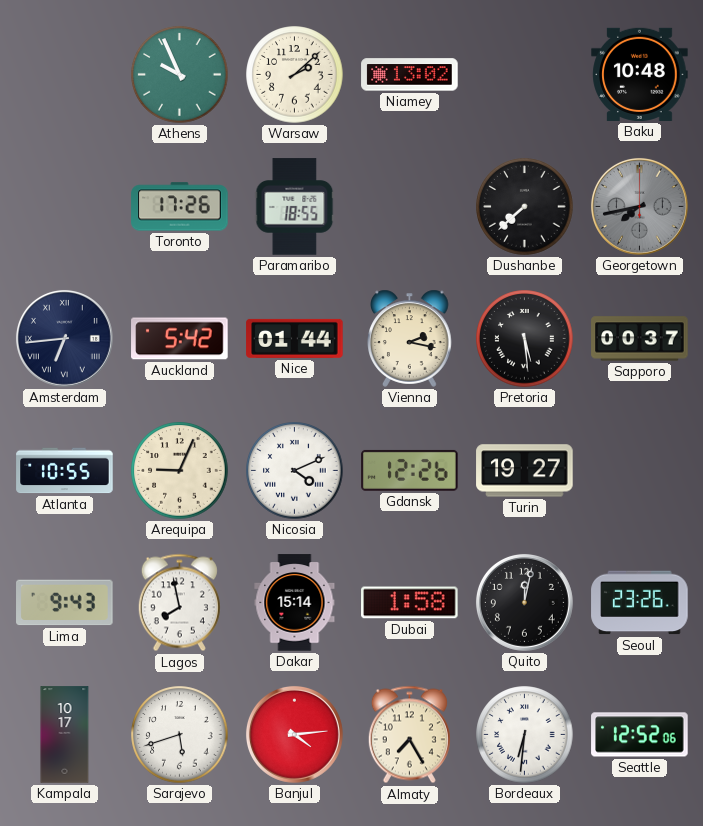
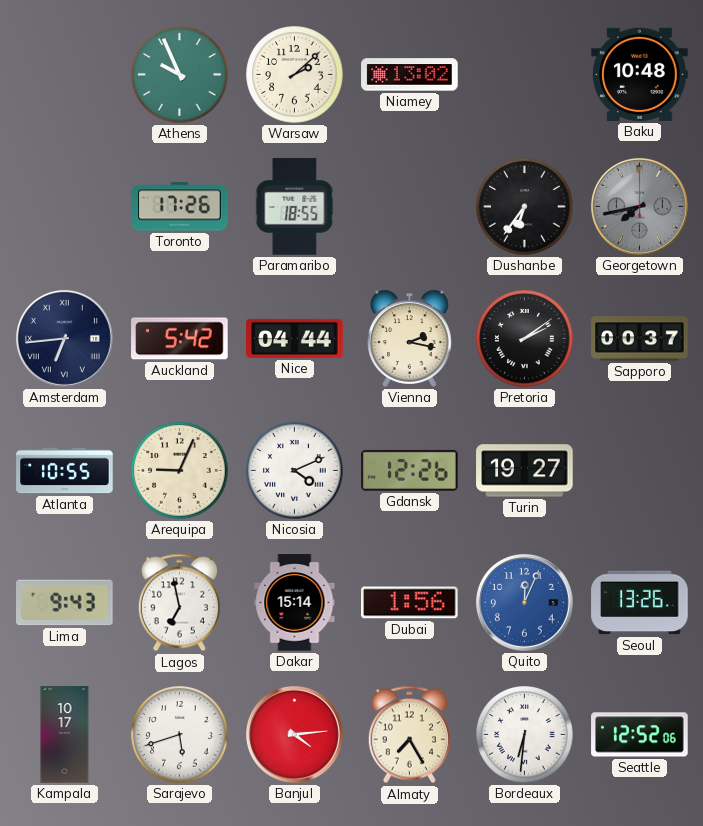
Dushanbe: 7:38 -> 6:36
Nice: 01:44 -> 04:44
Pretoria: 5:29 -> 2:09
Lagos: 7:58 -> 6:58
Dubai: 1:58 -> 1:56
Quito: 12:02 -> 12:04
Quito dial: black -> blue
Seoul: 23:26 -> 13:26
